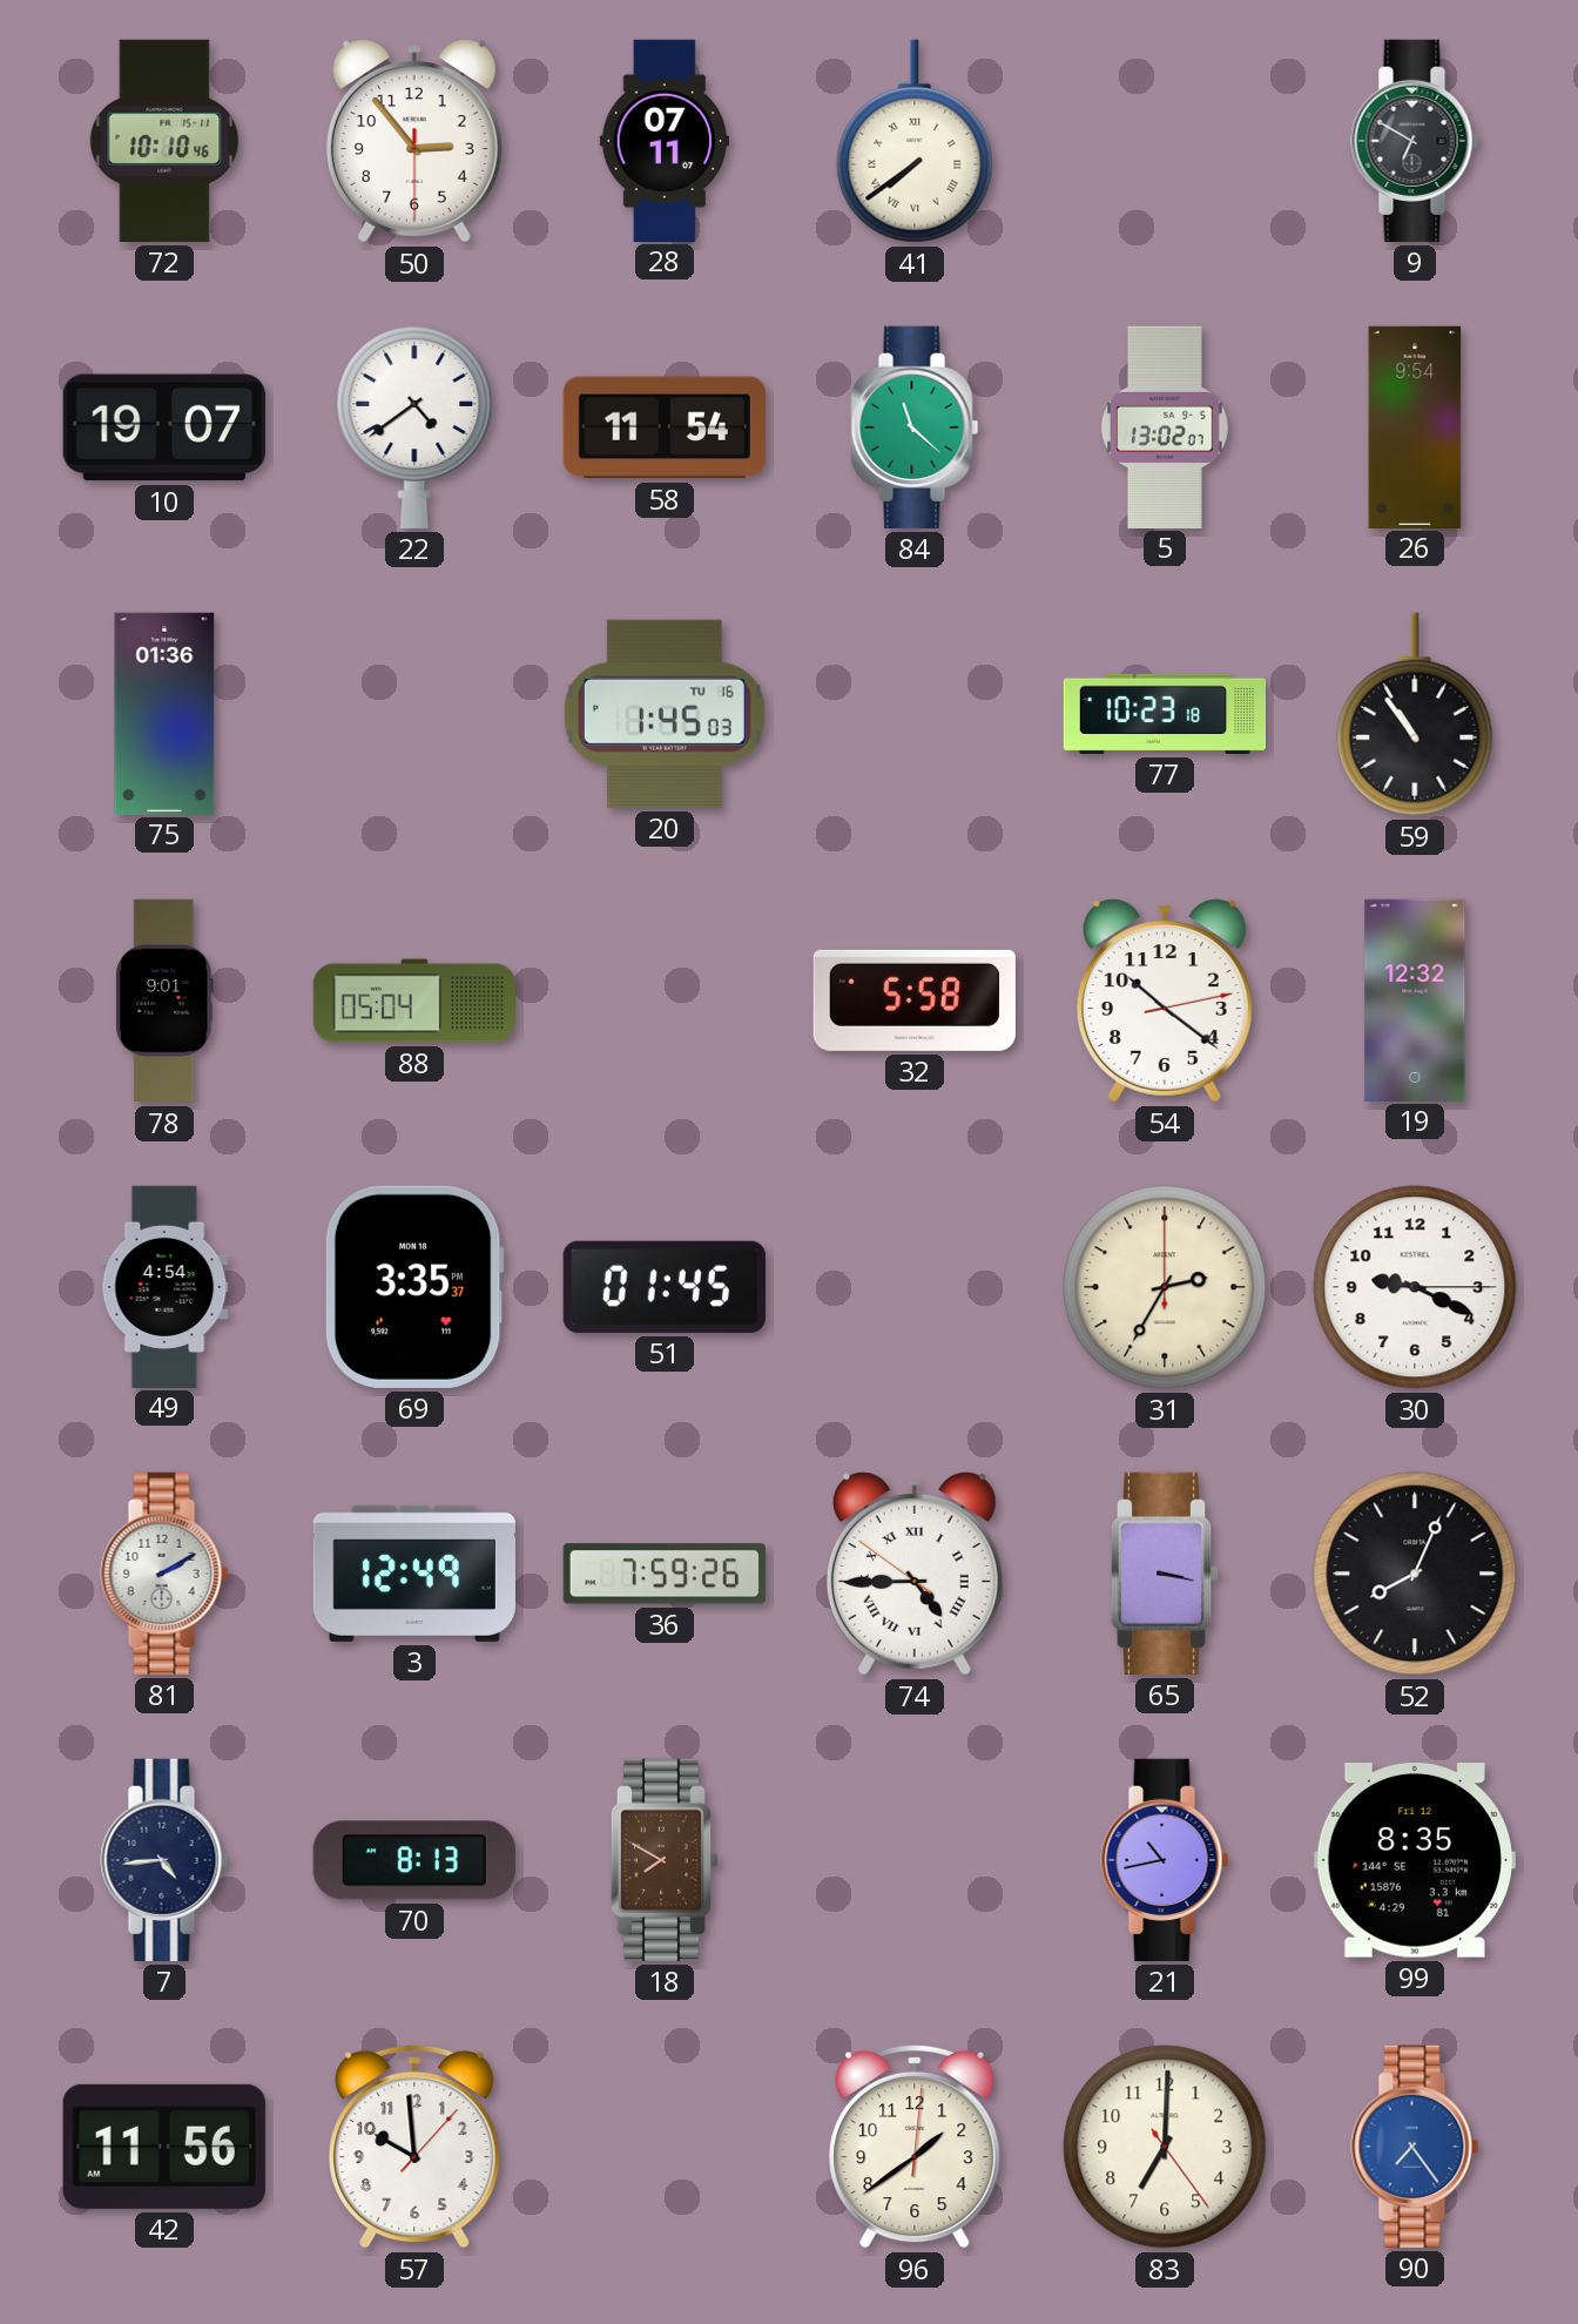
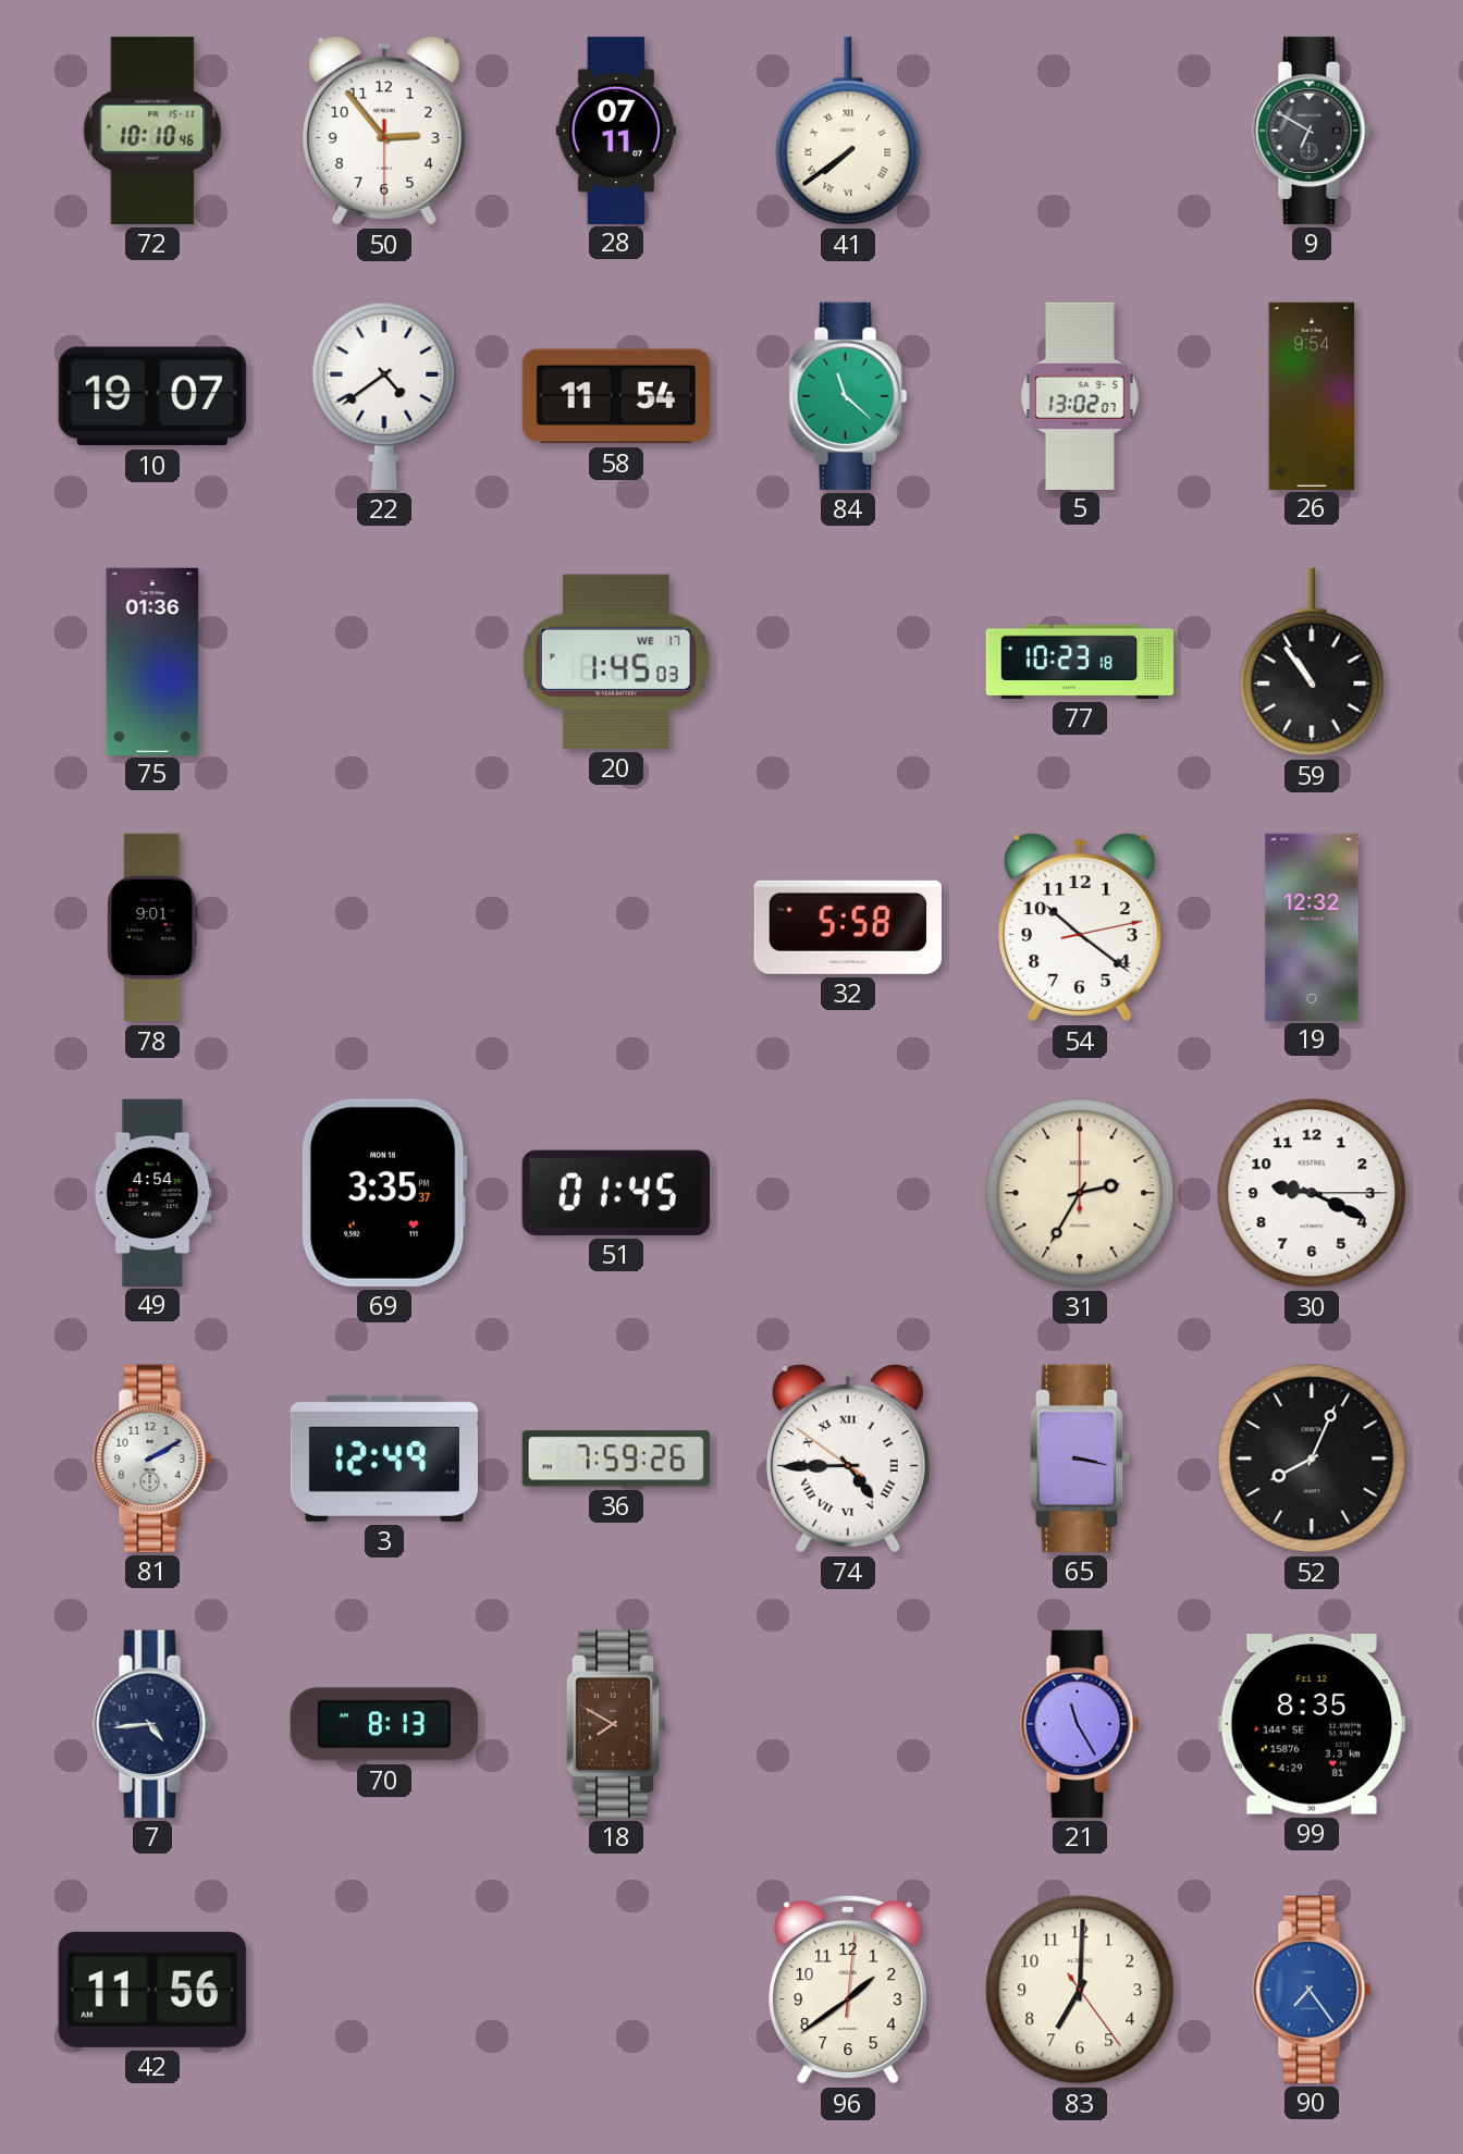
20 date: TU 16 -> WE 17
88: 05:04 -> none
21: 10:43 -> 11:25
57: 9:59 -> none
